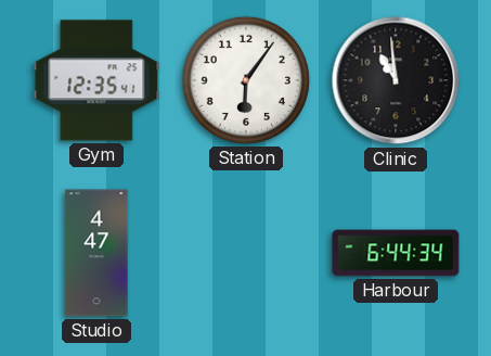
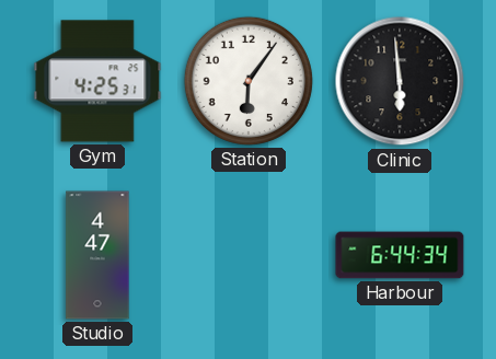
Gym: 12:35 -> 4:25
Clinic: 10:59 -> 5:59
